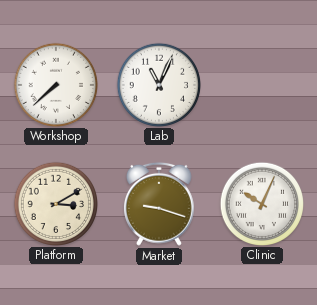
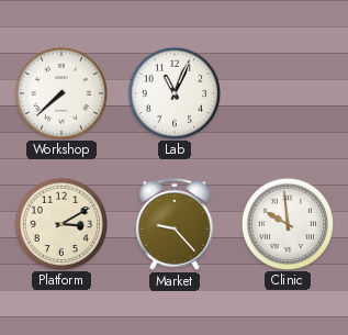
Market: 9:18 -> 9:23
Clinic: 10:04 -> 9:59
